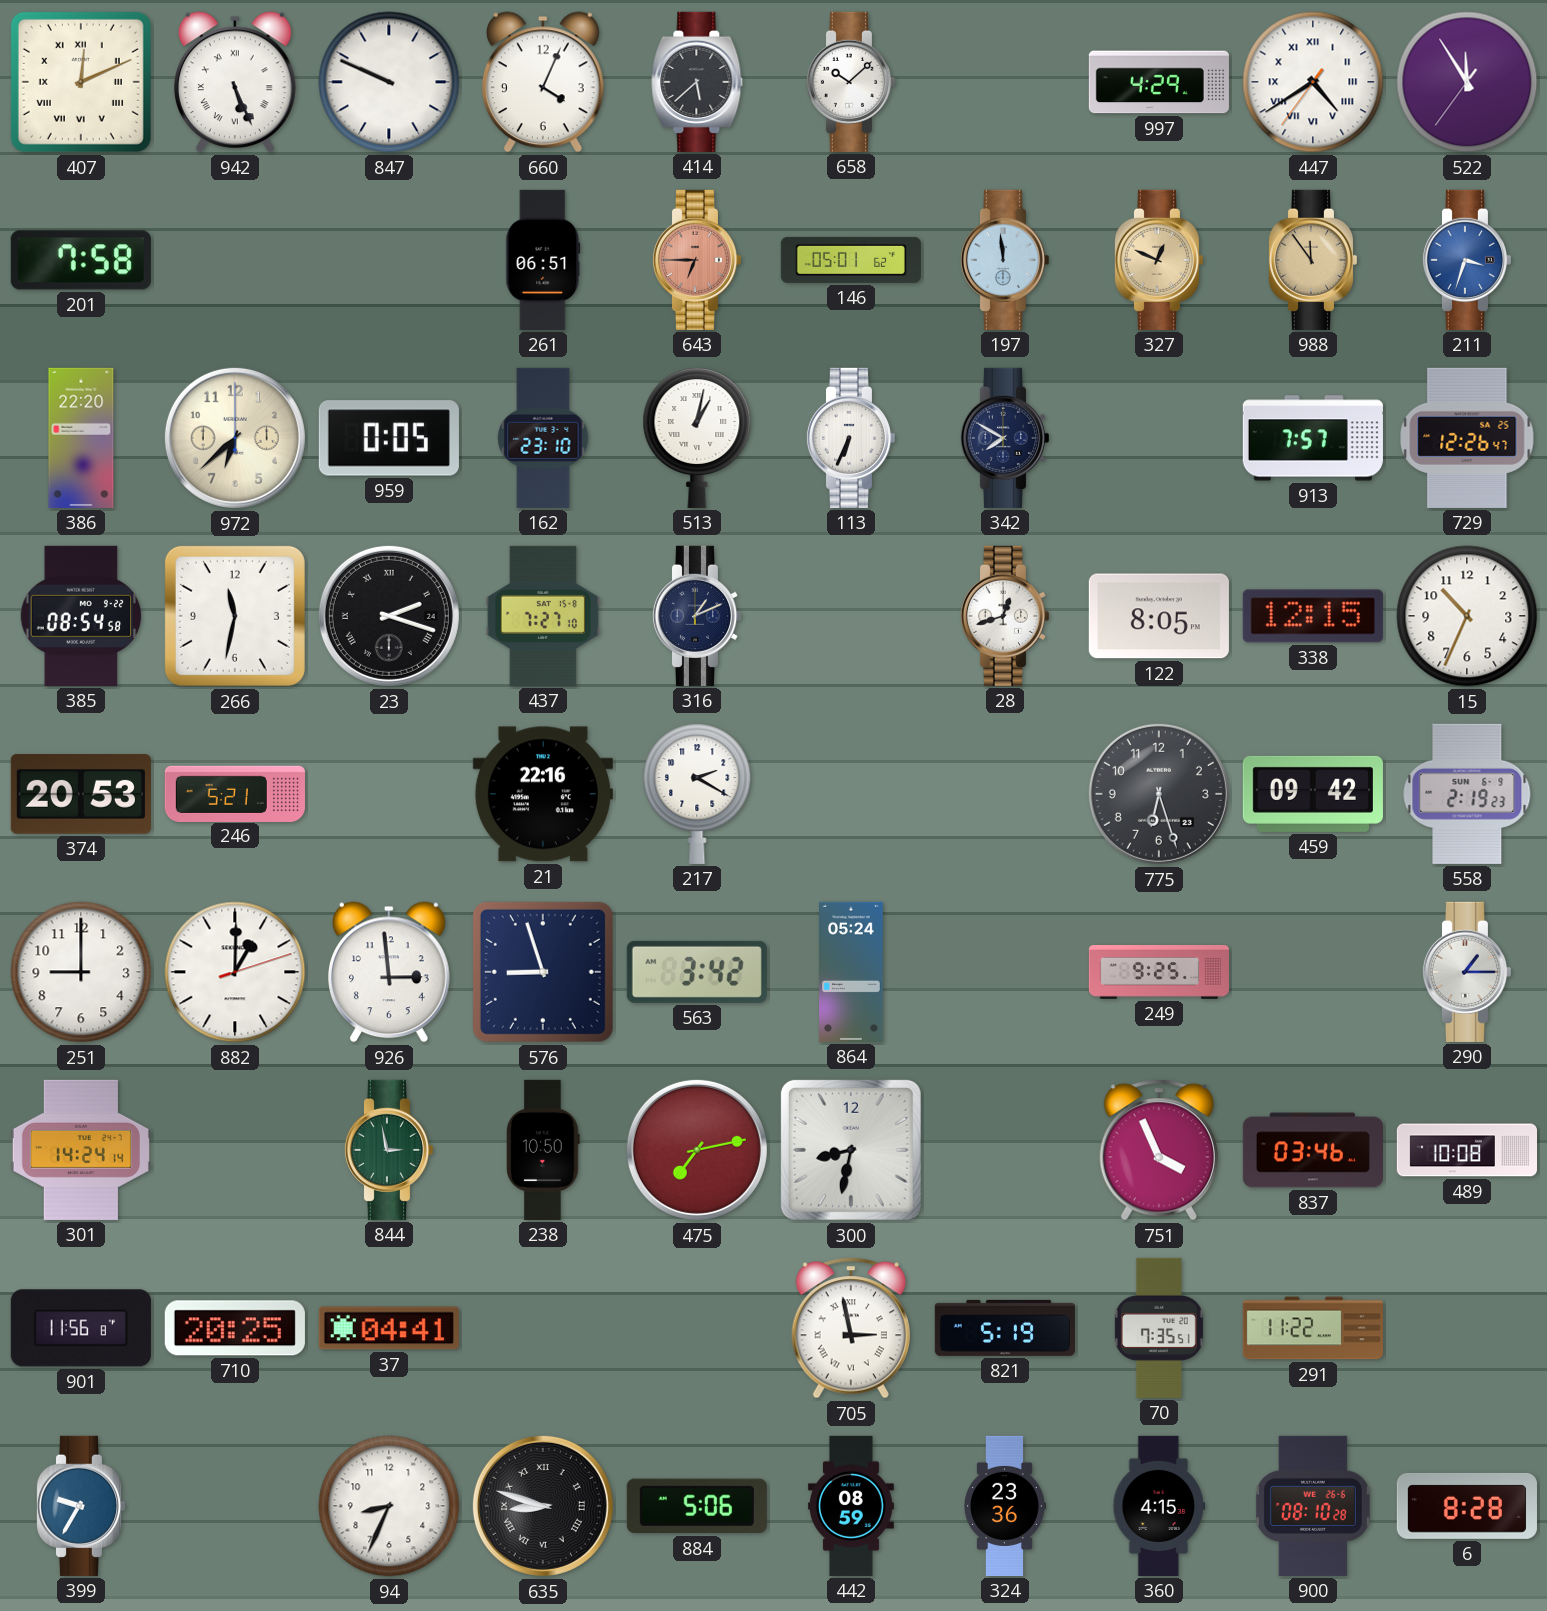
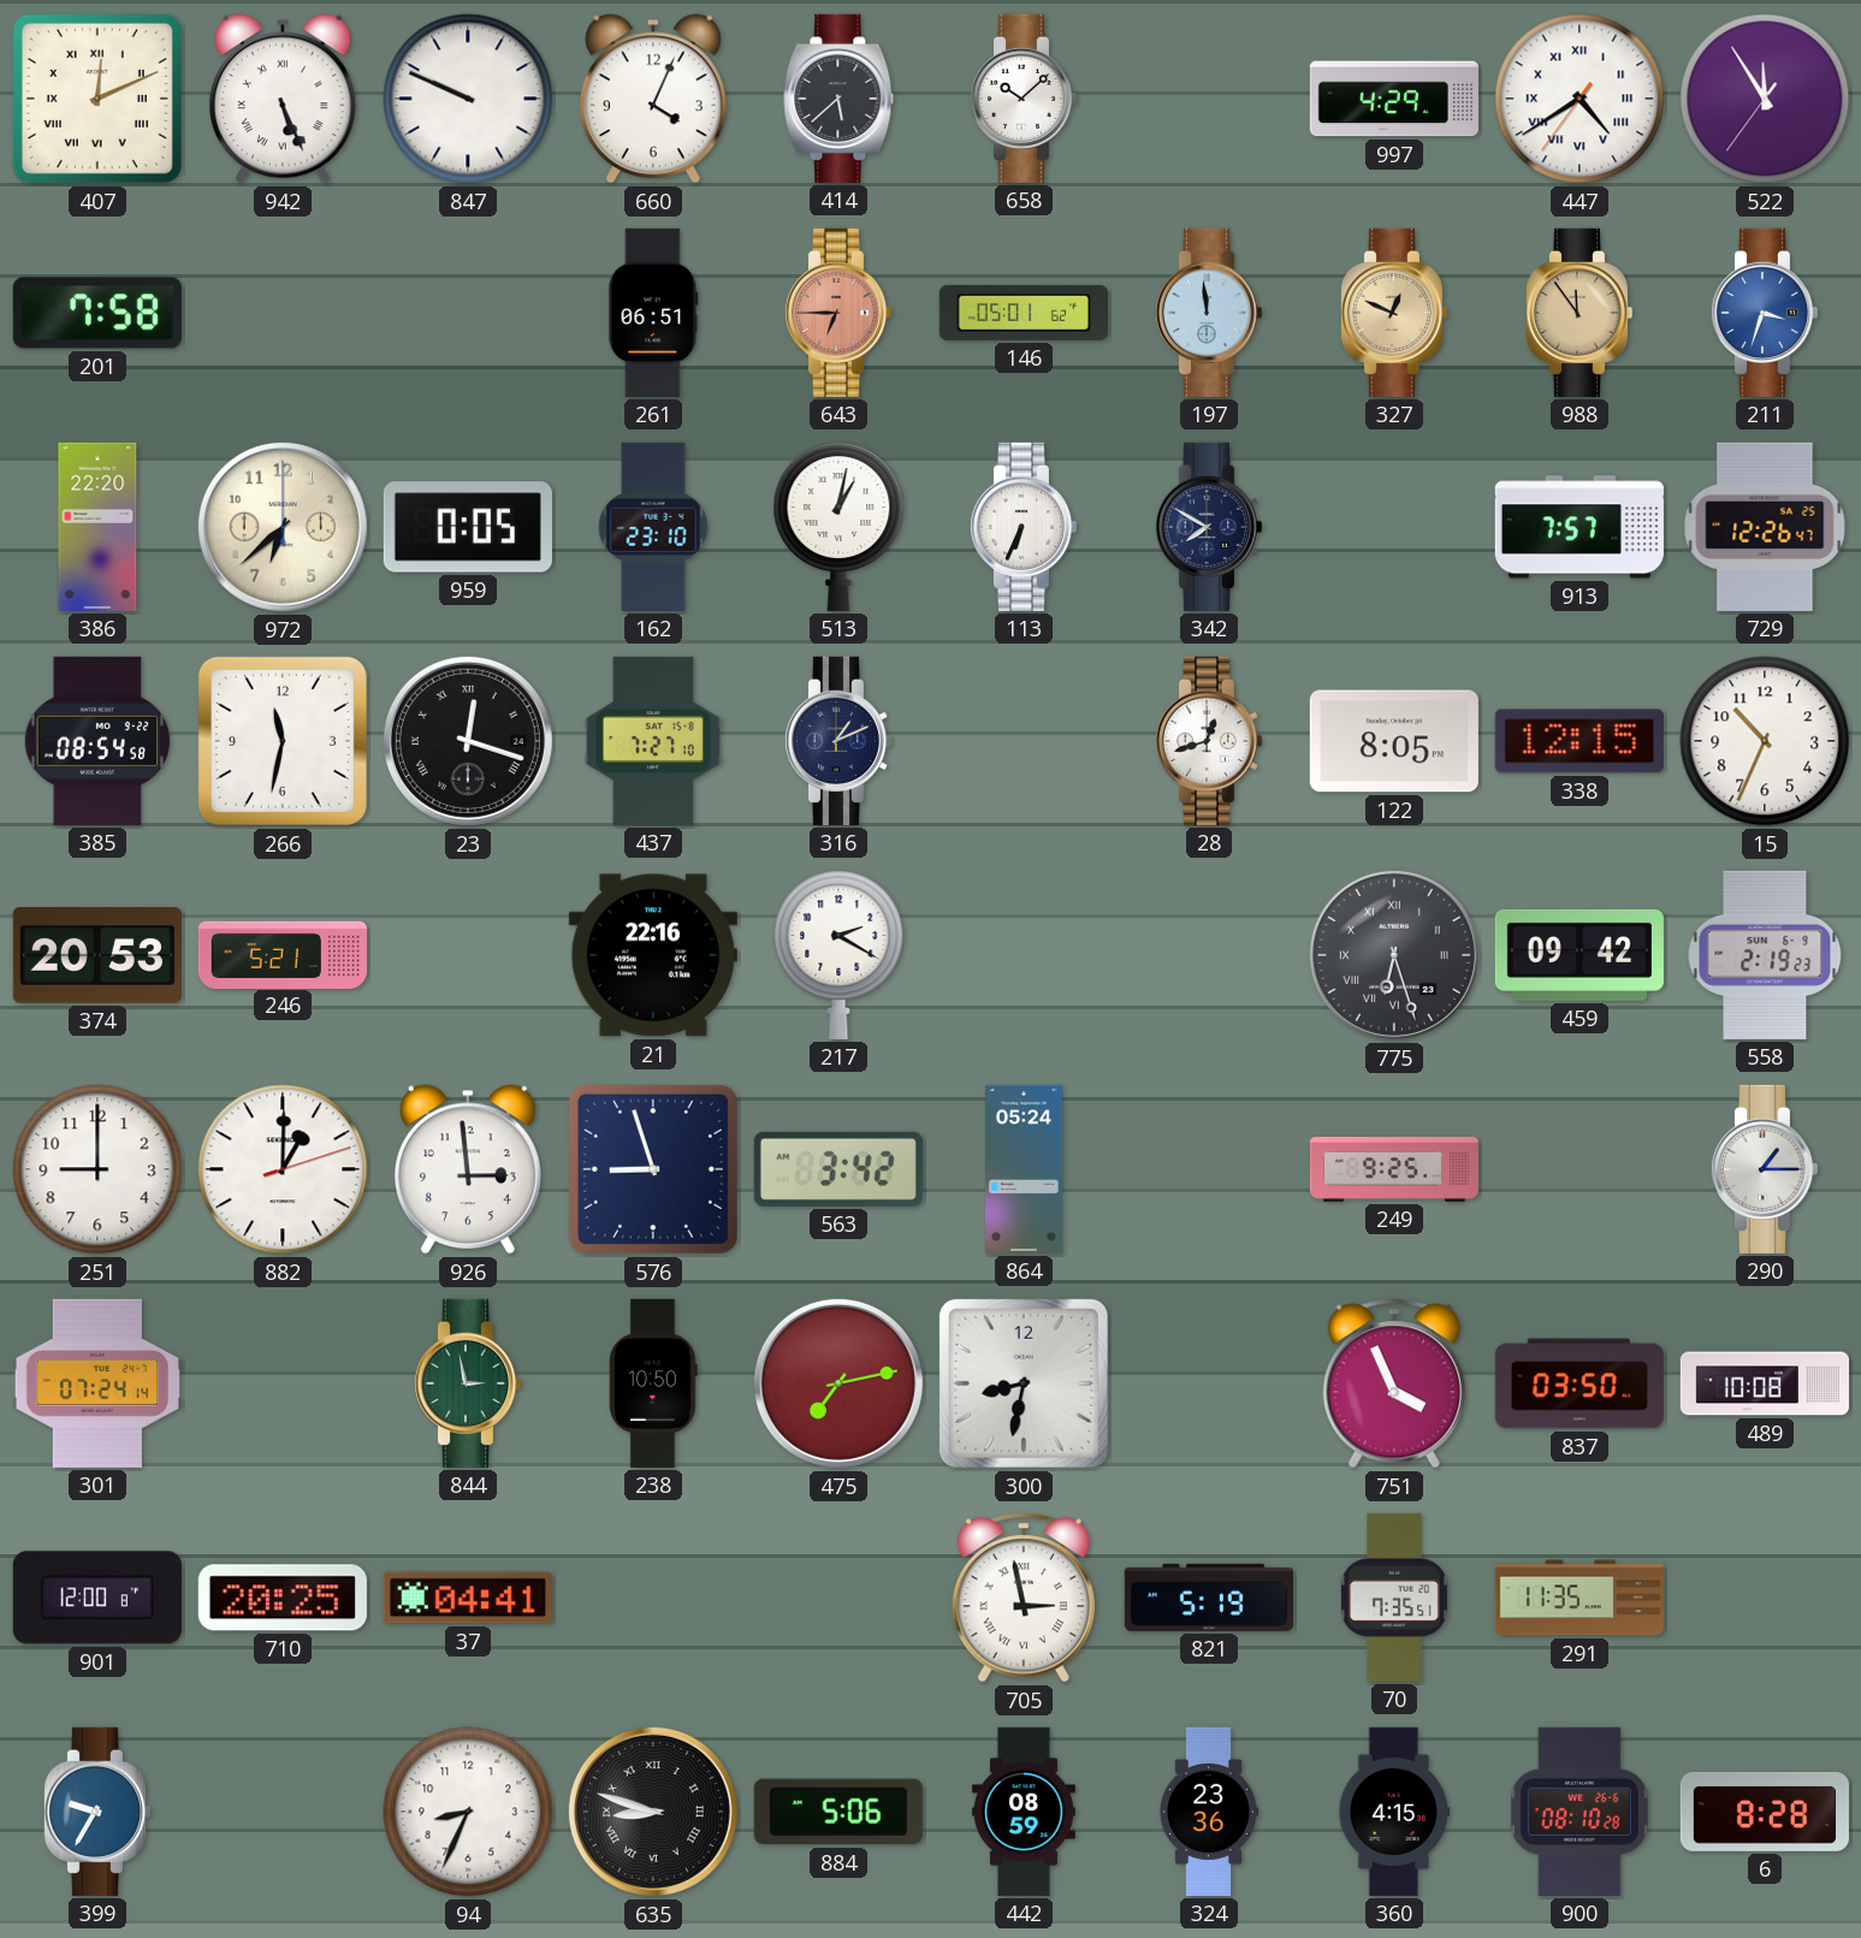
23: 2:18 -> 12:18
775 numerals: Arabic -> Roman
301: 14:24 -> 07:24
837: 03:46 -> 03:50
901: 11:56 -> 12:00
291: 11:22 -> 11:35
